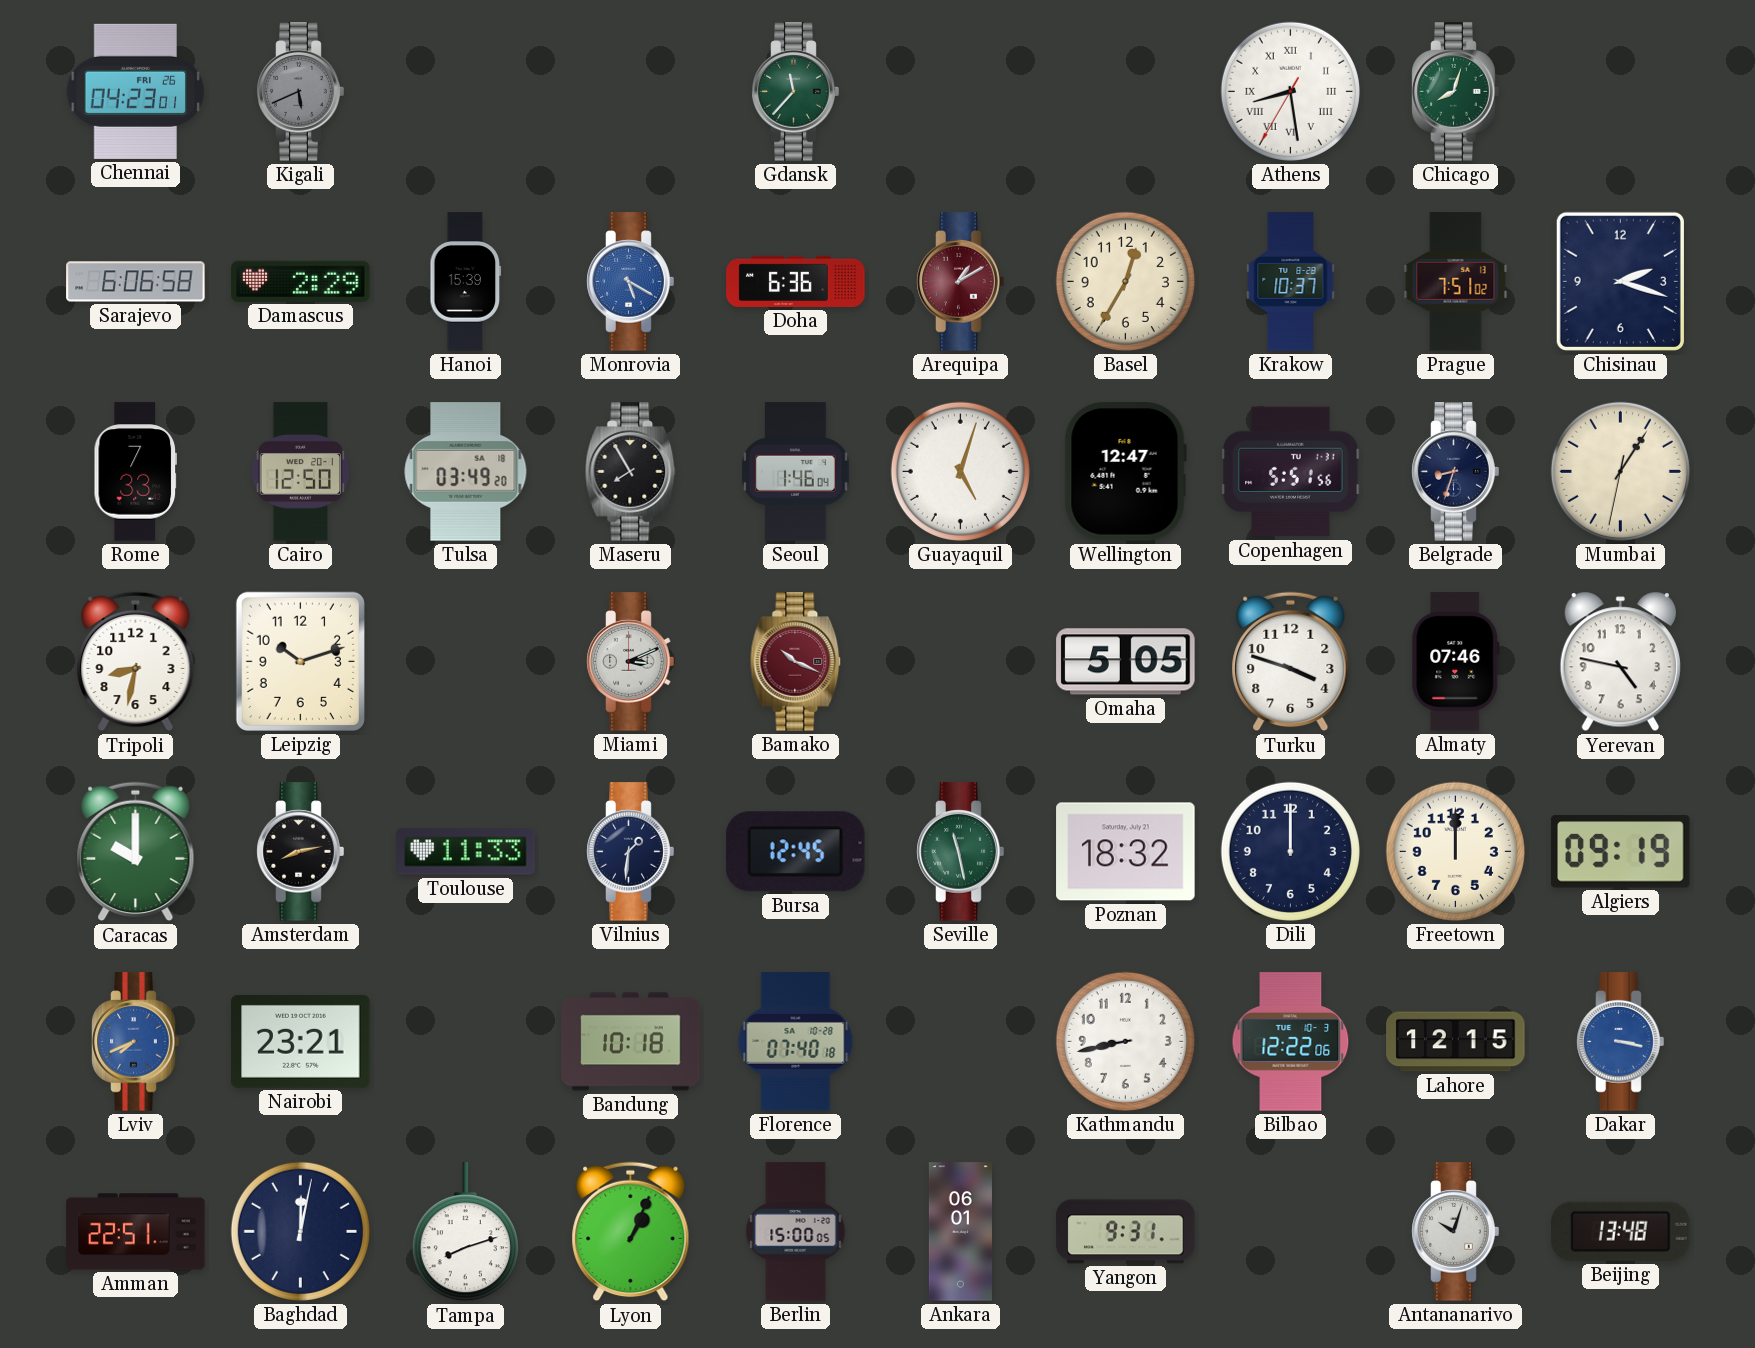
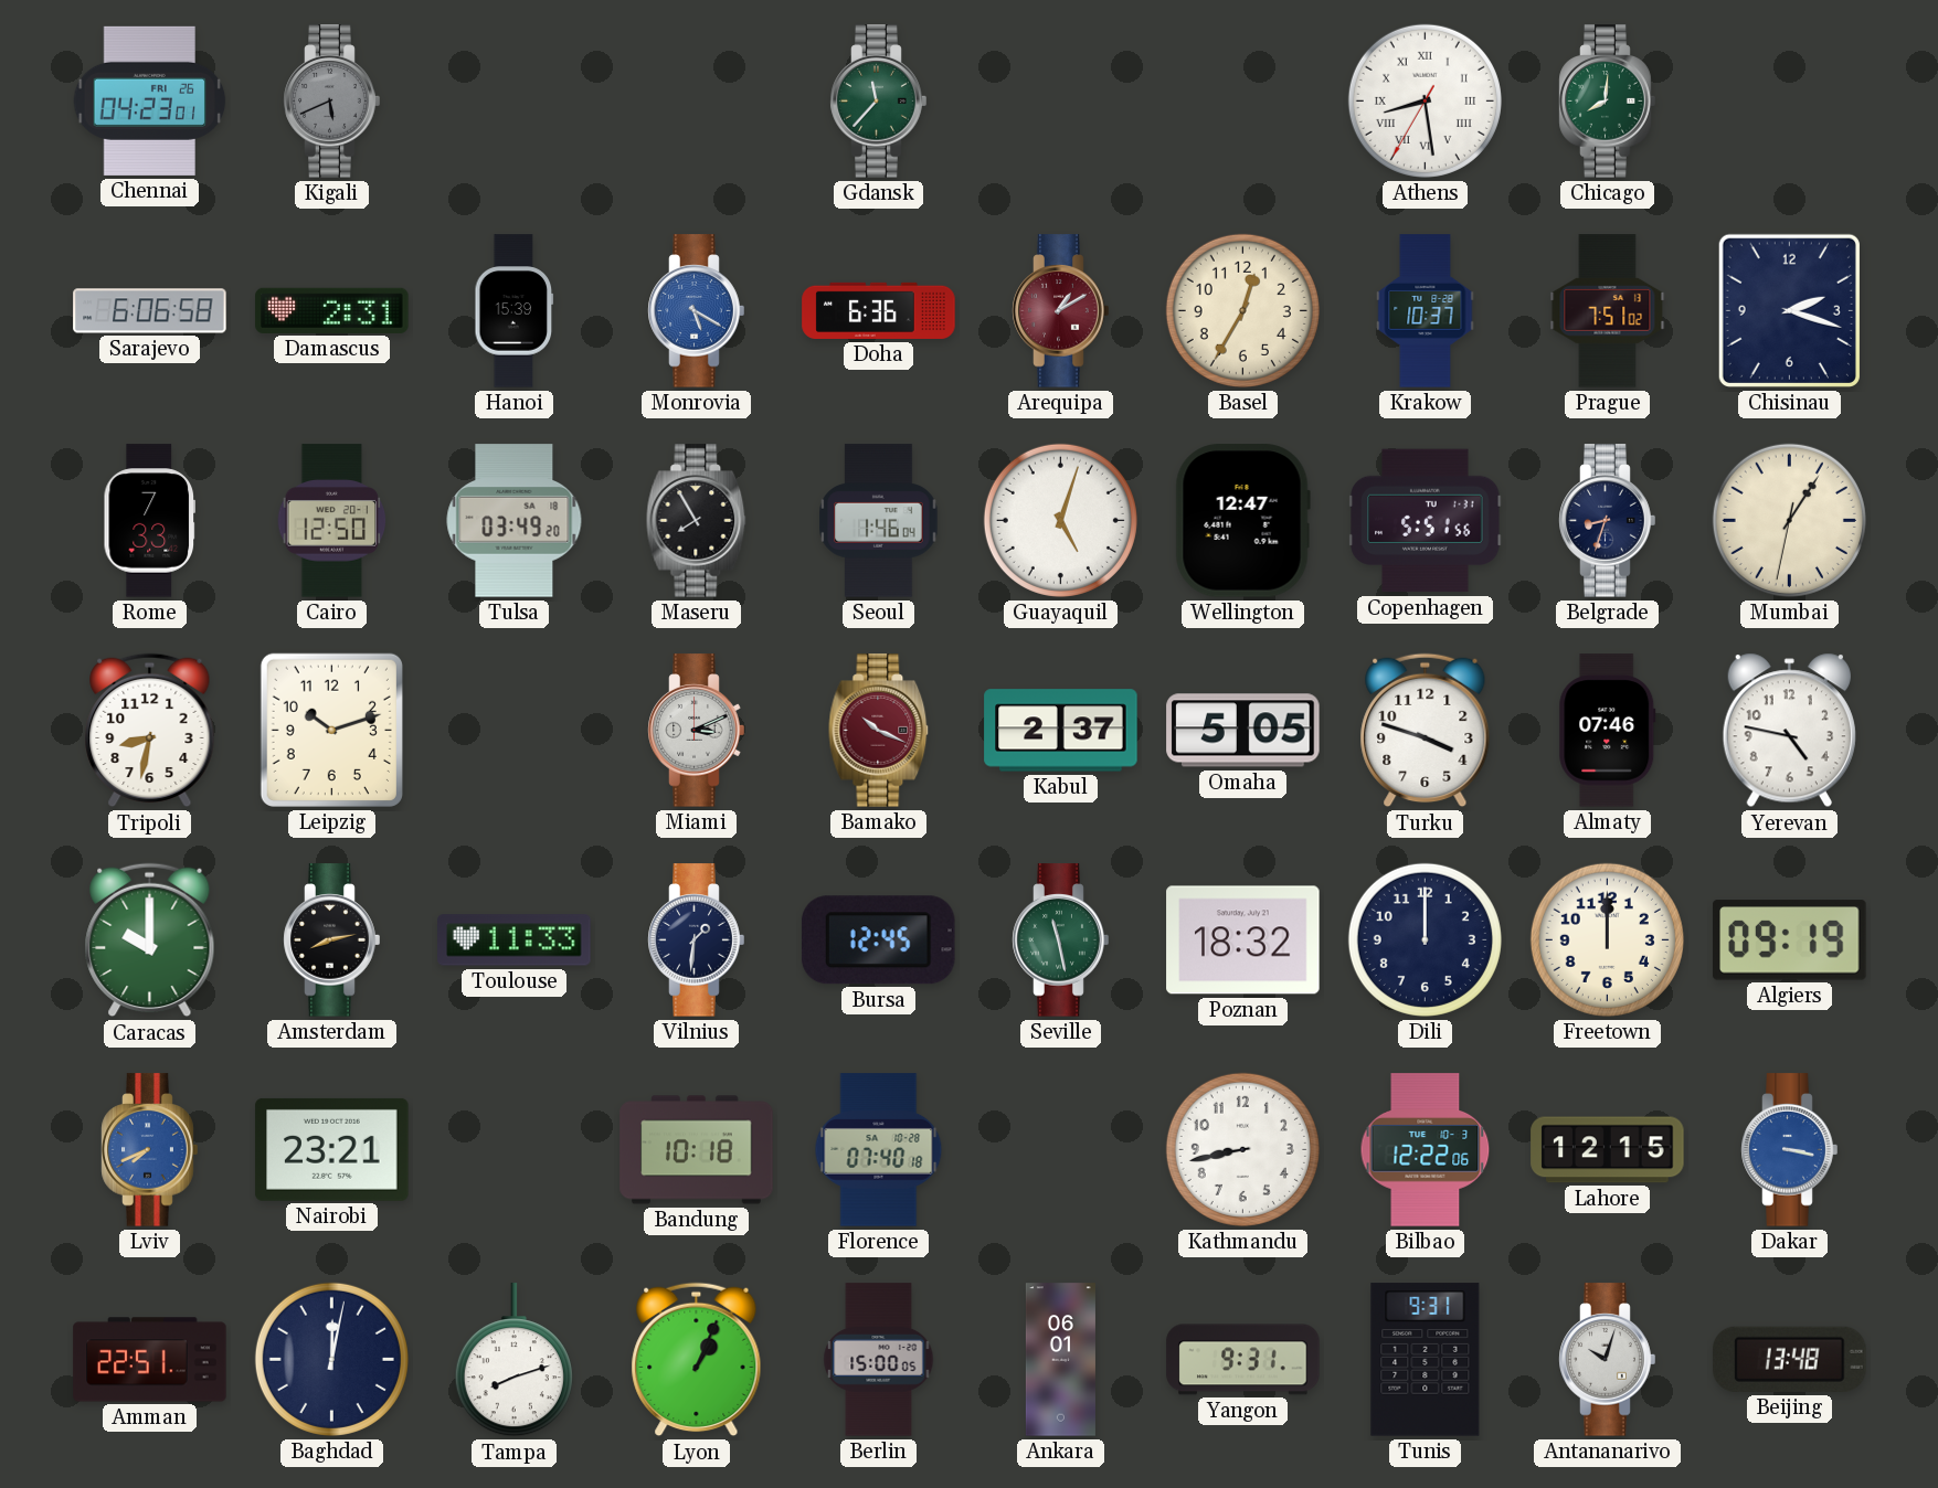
Chicago: 8:03 -> 8:01
Damascus: 2:29 -> 2:31
Kabul: none -> 2:37
Tunis: none -> 9:31
